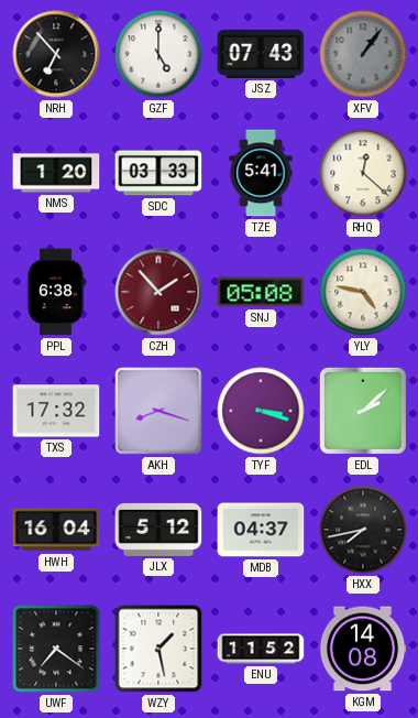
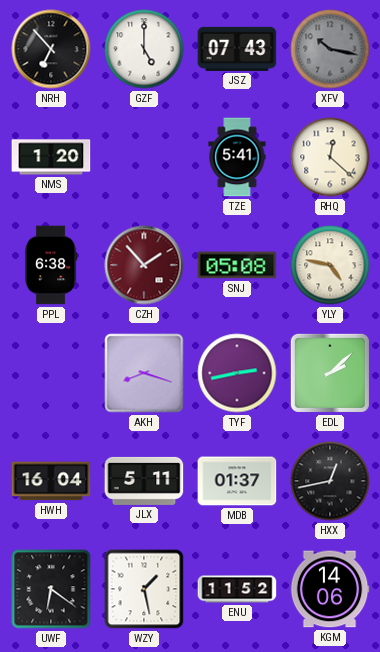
XFV: 1:06 -> 10:17
SDC: 03:33 -> none
TXS: 17:32 -> none
TYF: 3:18 -> 2:43
JLX: 5:12 -> 5:11
MDB: 04:37 -> 01:37
HXX: 7:43 -> 12:43
UWF: 7:21 -> 6:21
KGM: 14:08 -> 14:06
